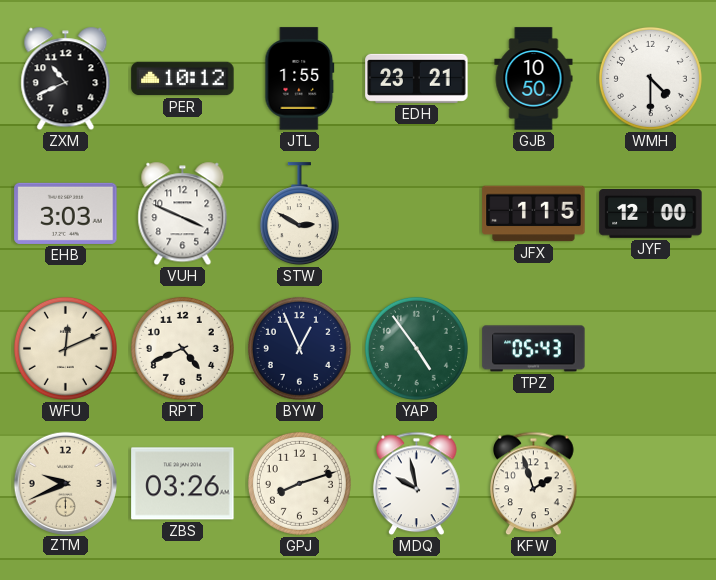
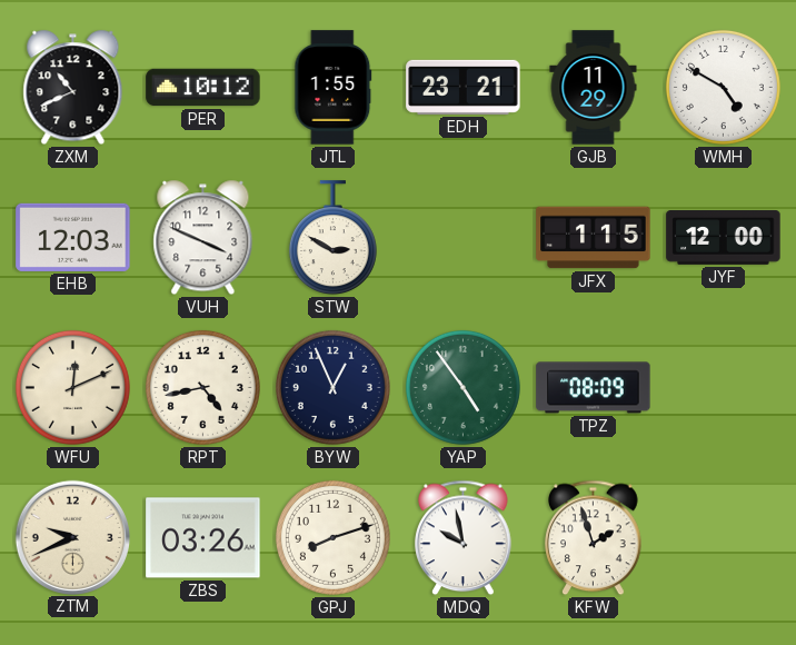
GJB: 10:50 -> 11:29
WMH: 4:30 -> 4:50
EHB: 3:03 -> 12:03
RPT: 4:41 -> 4:43
TPZ: 05:43 -> 08:09
